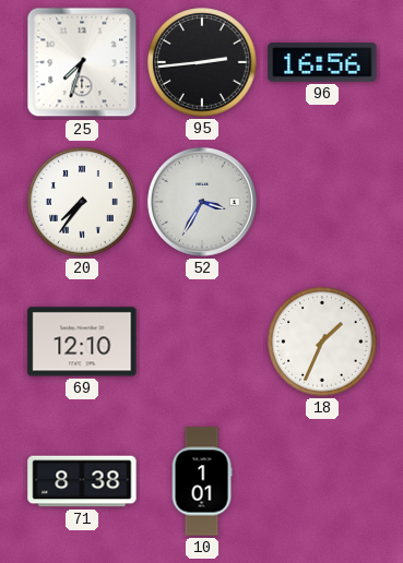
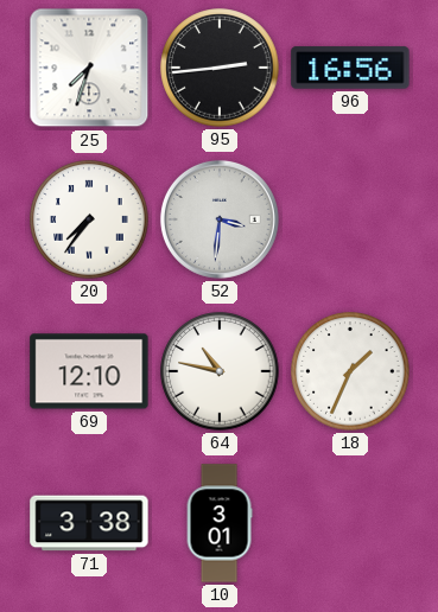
52: 3:35 -> 3:31
64: none -> 10:47
71: 8:38 -> 3:38
10: 1:01 -> 3:01
